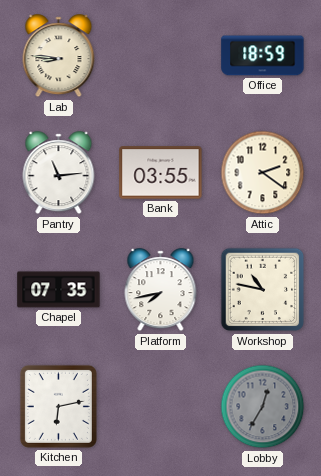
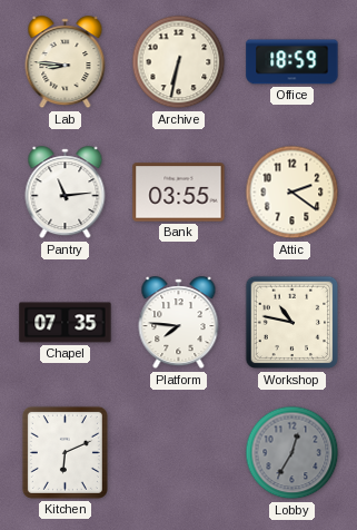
Archive: none -> 6:32
Platform: 7:43 -> 7:46
Kitchen: 6:13 -> 6:11
